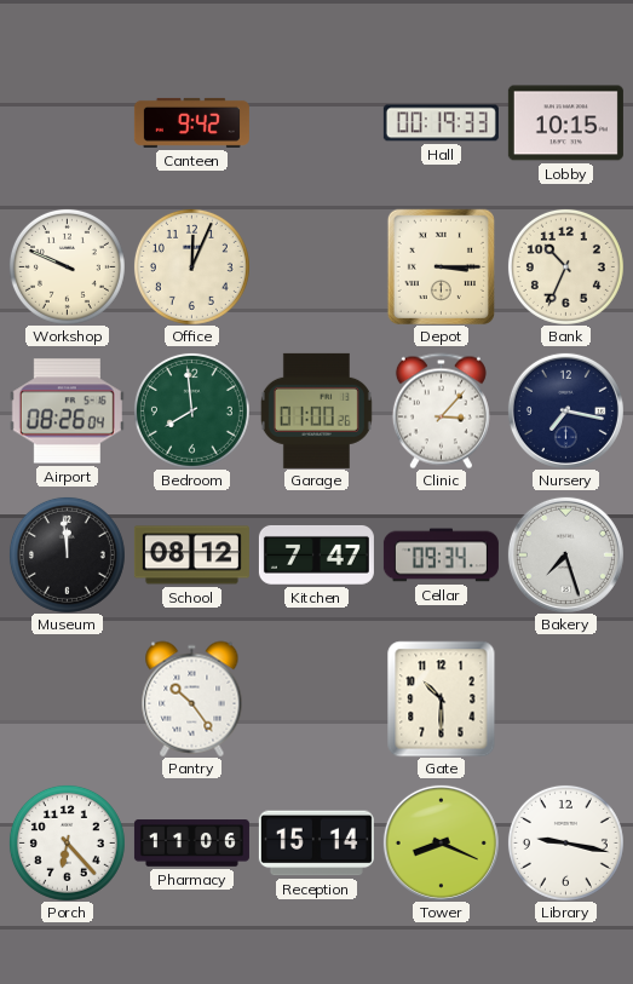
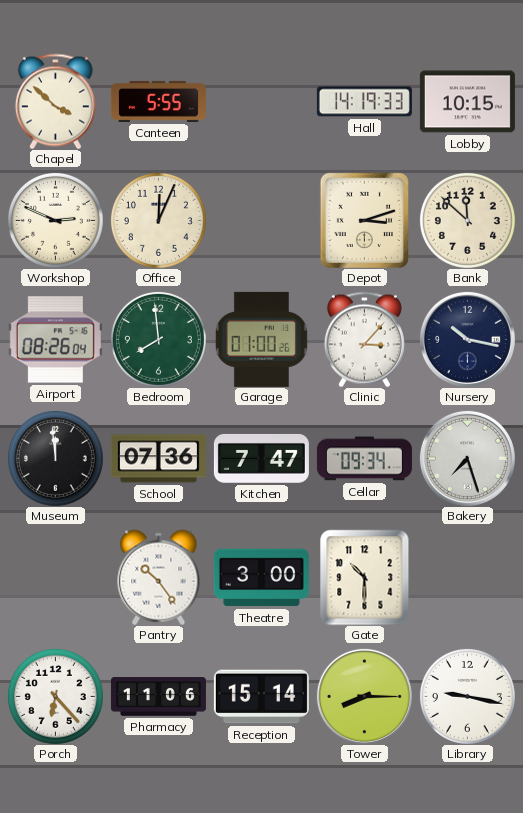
Chapel: none -> 3:52
Canteen: 9:42 -> 5:55
Hall: 00:19 -> 14:19
Workshop: 9:49 -> 2:49
Depot: 3:15 -> 3:12
Bank: 10:34 -> 11:52
Nursery: 7:17 -> 10:17
School: 08:12 -> 07:36
Theatre: none -> 3:00
Tower: 8:19 -> 8:15
